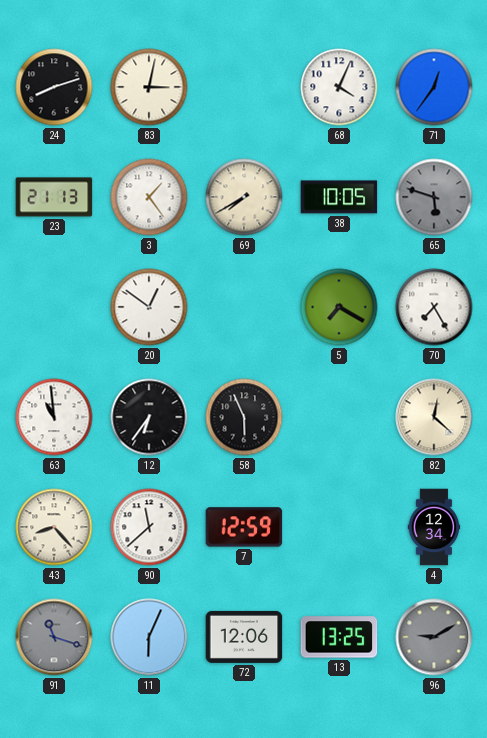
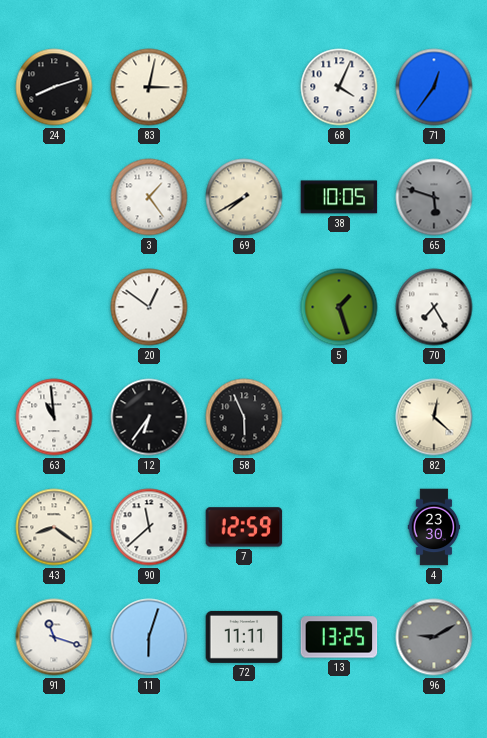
23: 21:13 -> none
5: 7:20 -> 1:27
43: 8:23 -> 8:21
4: 12:34 -> 23:30
91 dial: grey -> white
11: 6:04 -> 6:03
72: 12:06 -> 11:11
